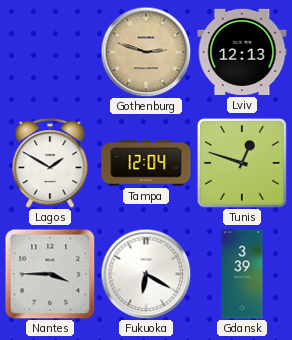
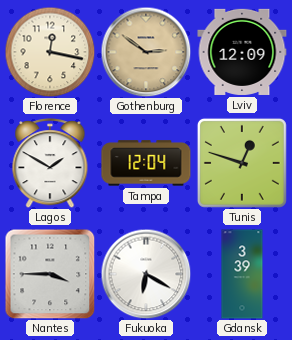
Florence: none -> 12:17
Gothenburg: 2:48 -> 2:51
Lviv: 12:13 -> 12:09
